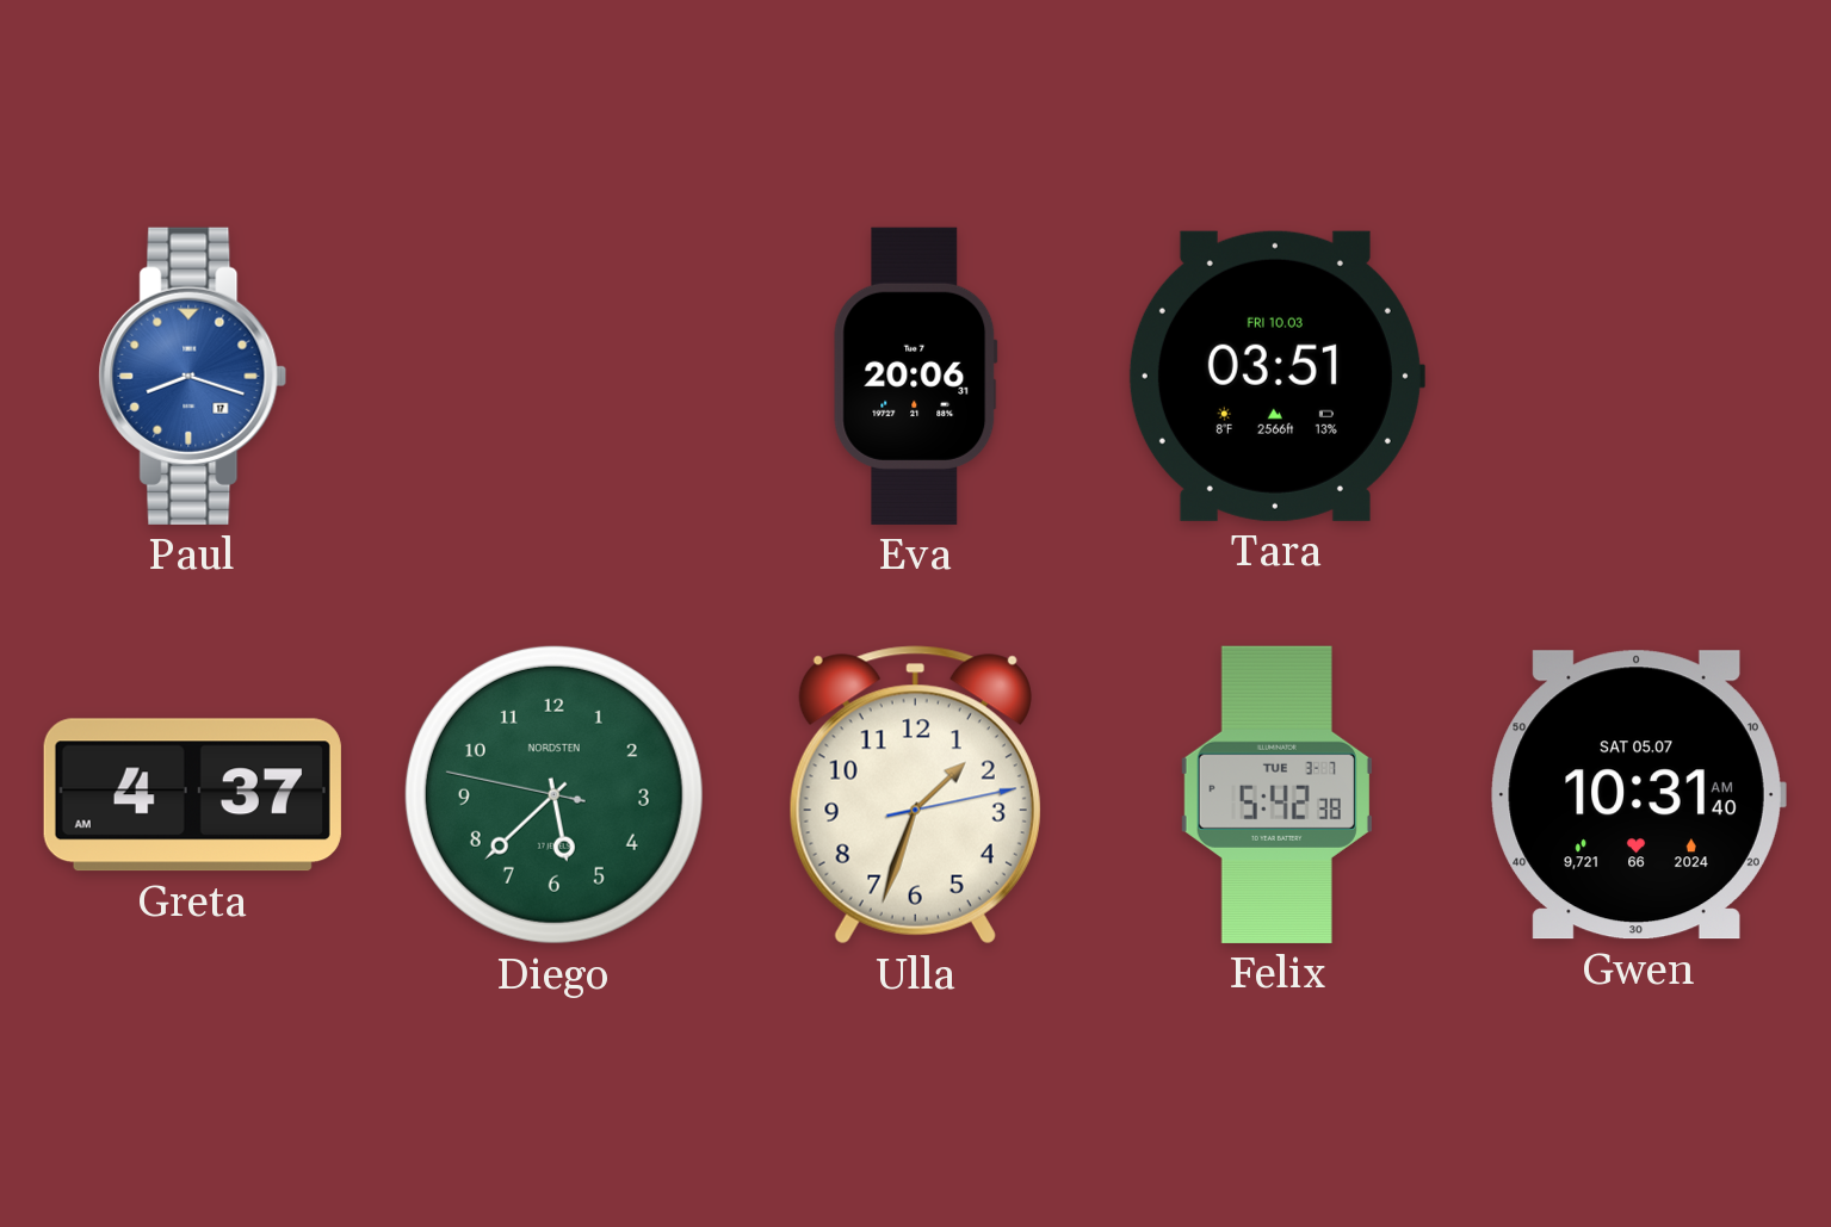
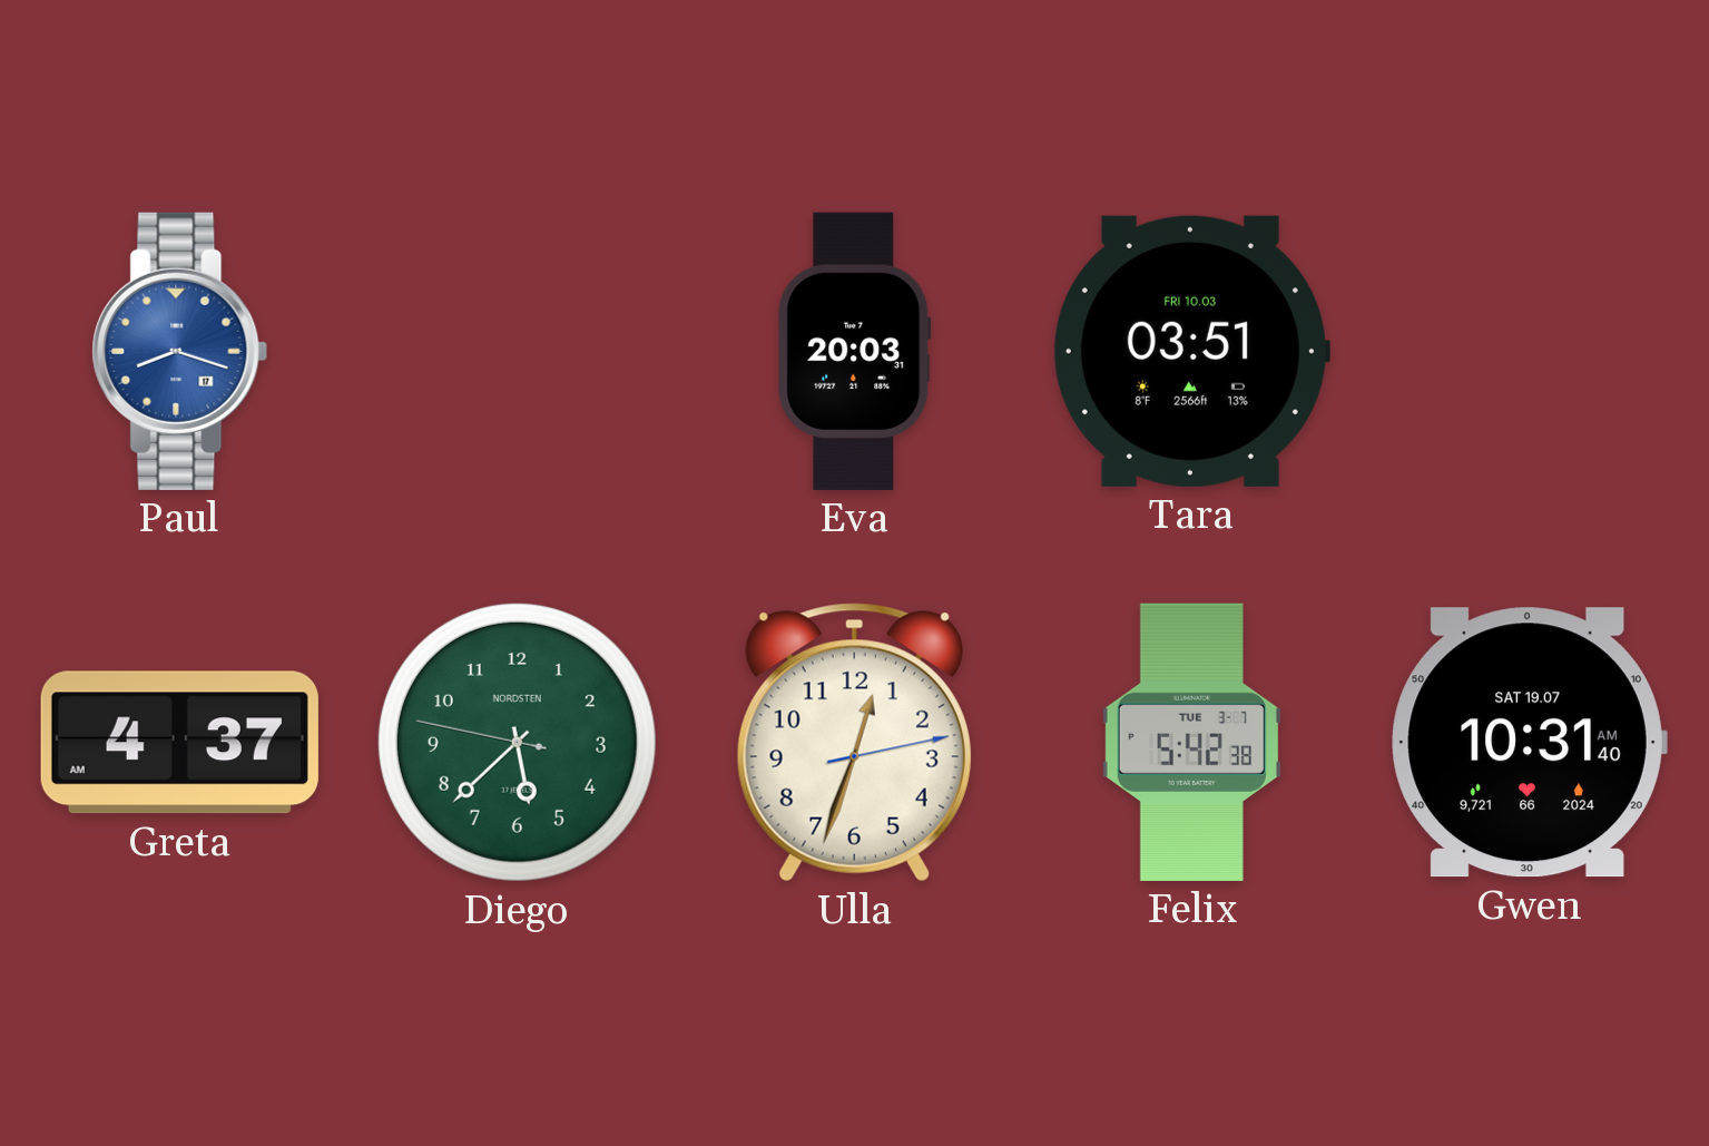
Eva: 20:06 -> 20:03
Ulla: 1:33 -> 12:33
Gwen date: SAT 05.07 -> SAT 19.07
